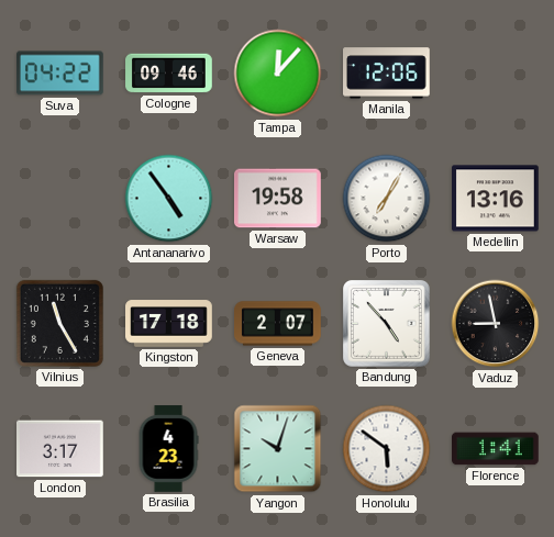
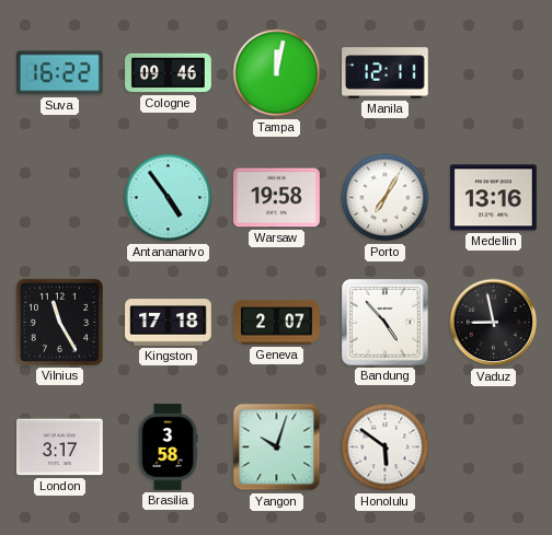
Suva: 04:22 -> 16:22
Tampa: 12:07 -> 12:02
Manila: 12:06 -> 12:11
Brasilia: 4:23 -> 3:58
Florence: 1:41 -> none
